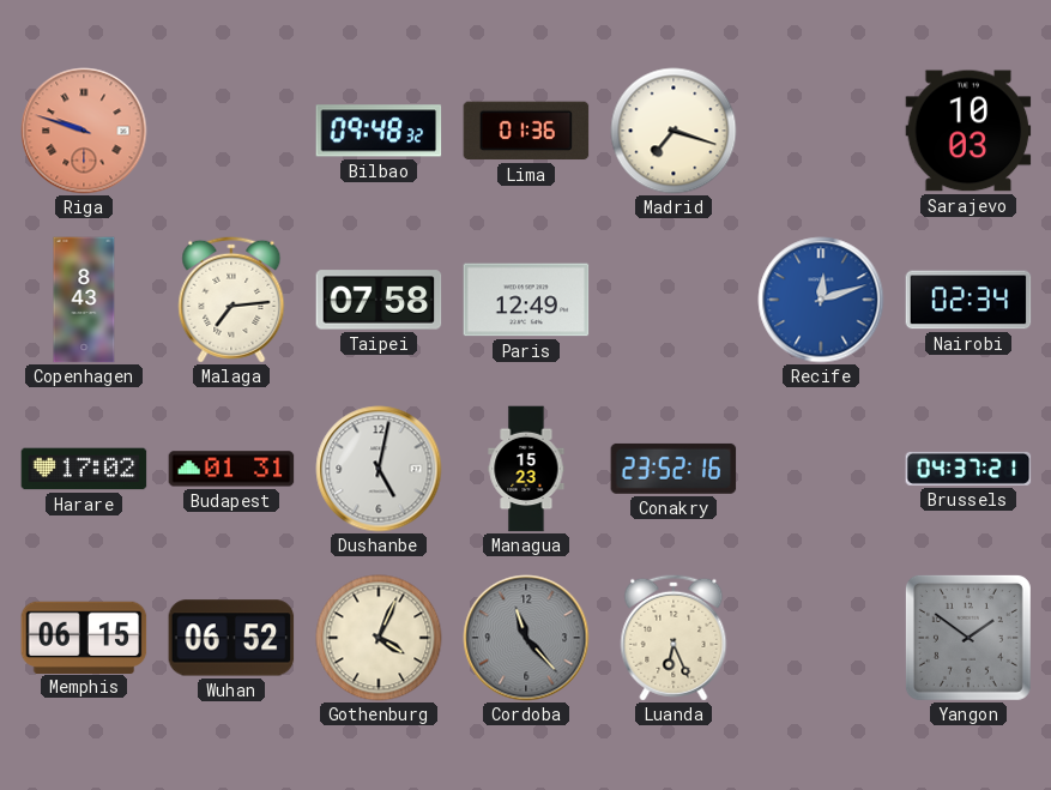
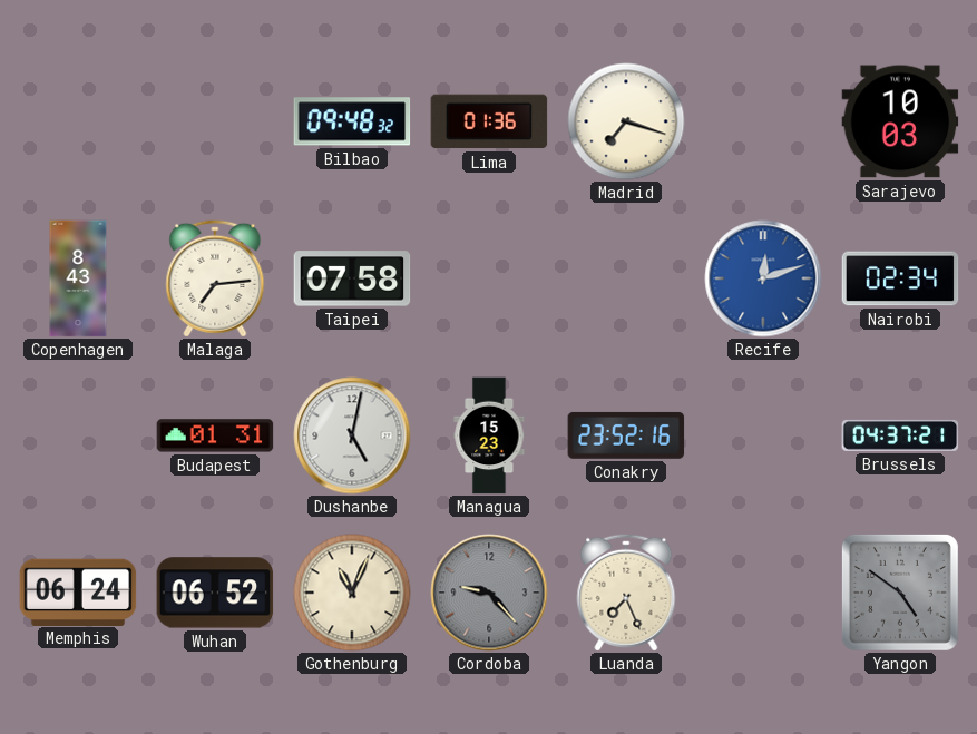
Riga: 9:48 -> none
Paris: 12:49 -> none
Harare: 17:02 -> none
Memphis: 06:15 -> 06:24
Gothenburg: 4:04 -> 11:04
Cordoba: 11:23 -> 9:23
Luanda: 6:26 -> 7:26
Yangon: 1:51 -> 4:51
